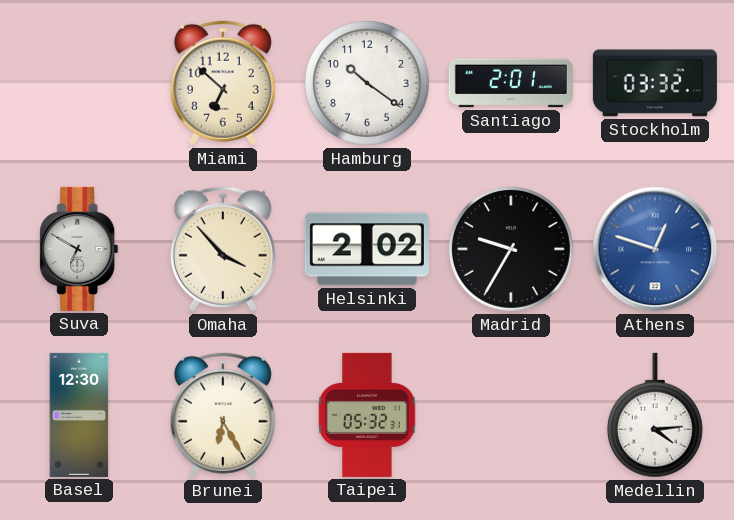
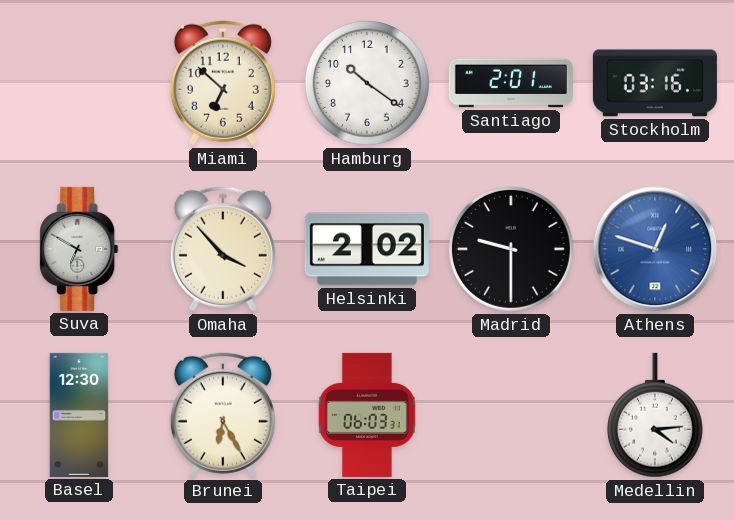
Stockholm: 03:32 -> 03:16
Madrid: 9:35 -> 9:30
Taipei: 05:32 -> 06:03
